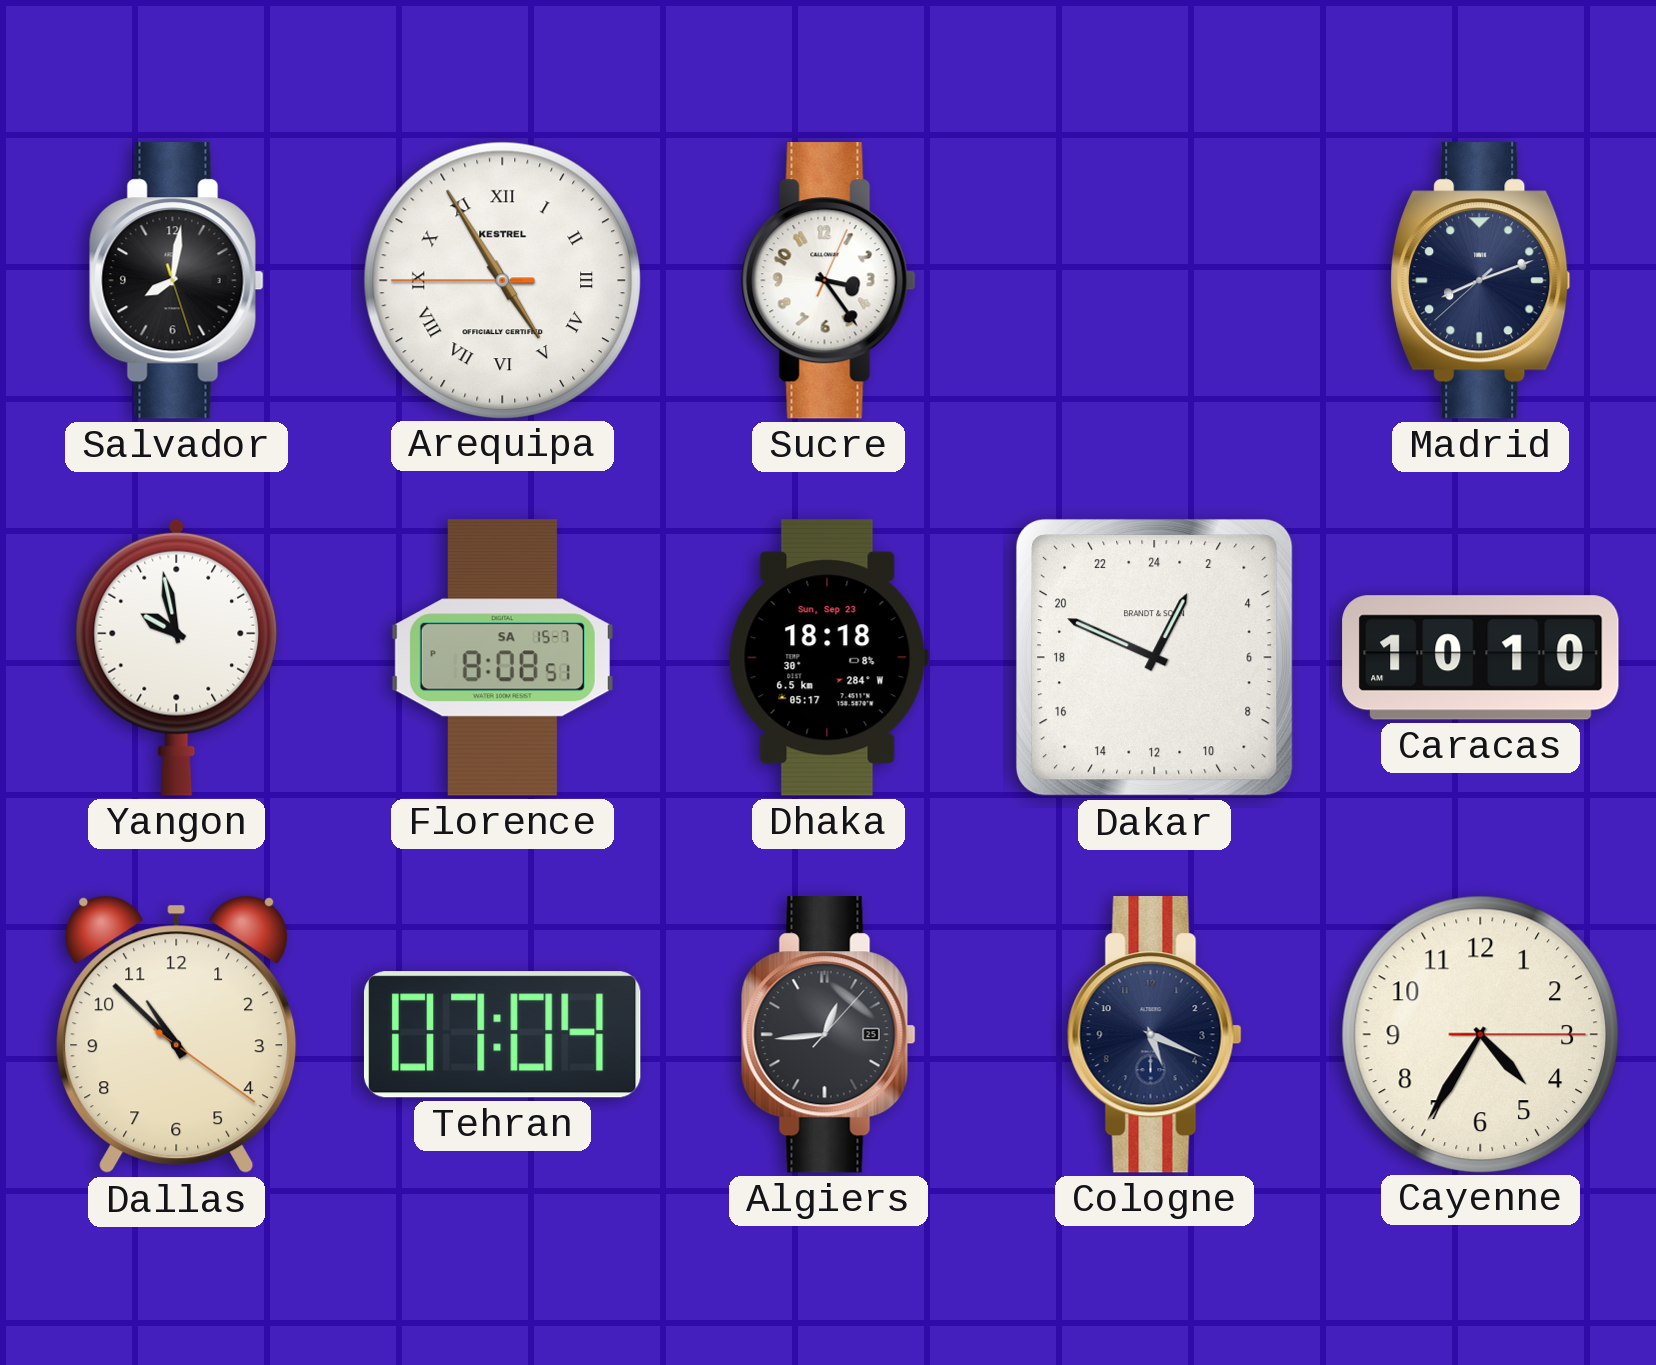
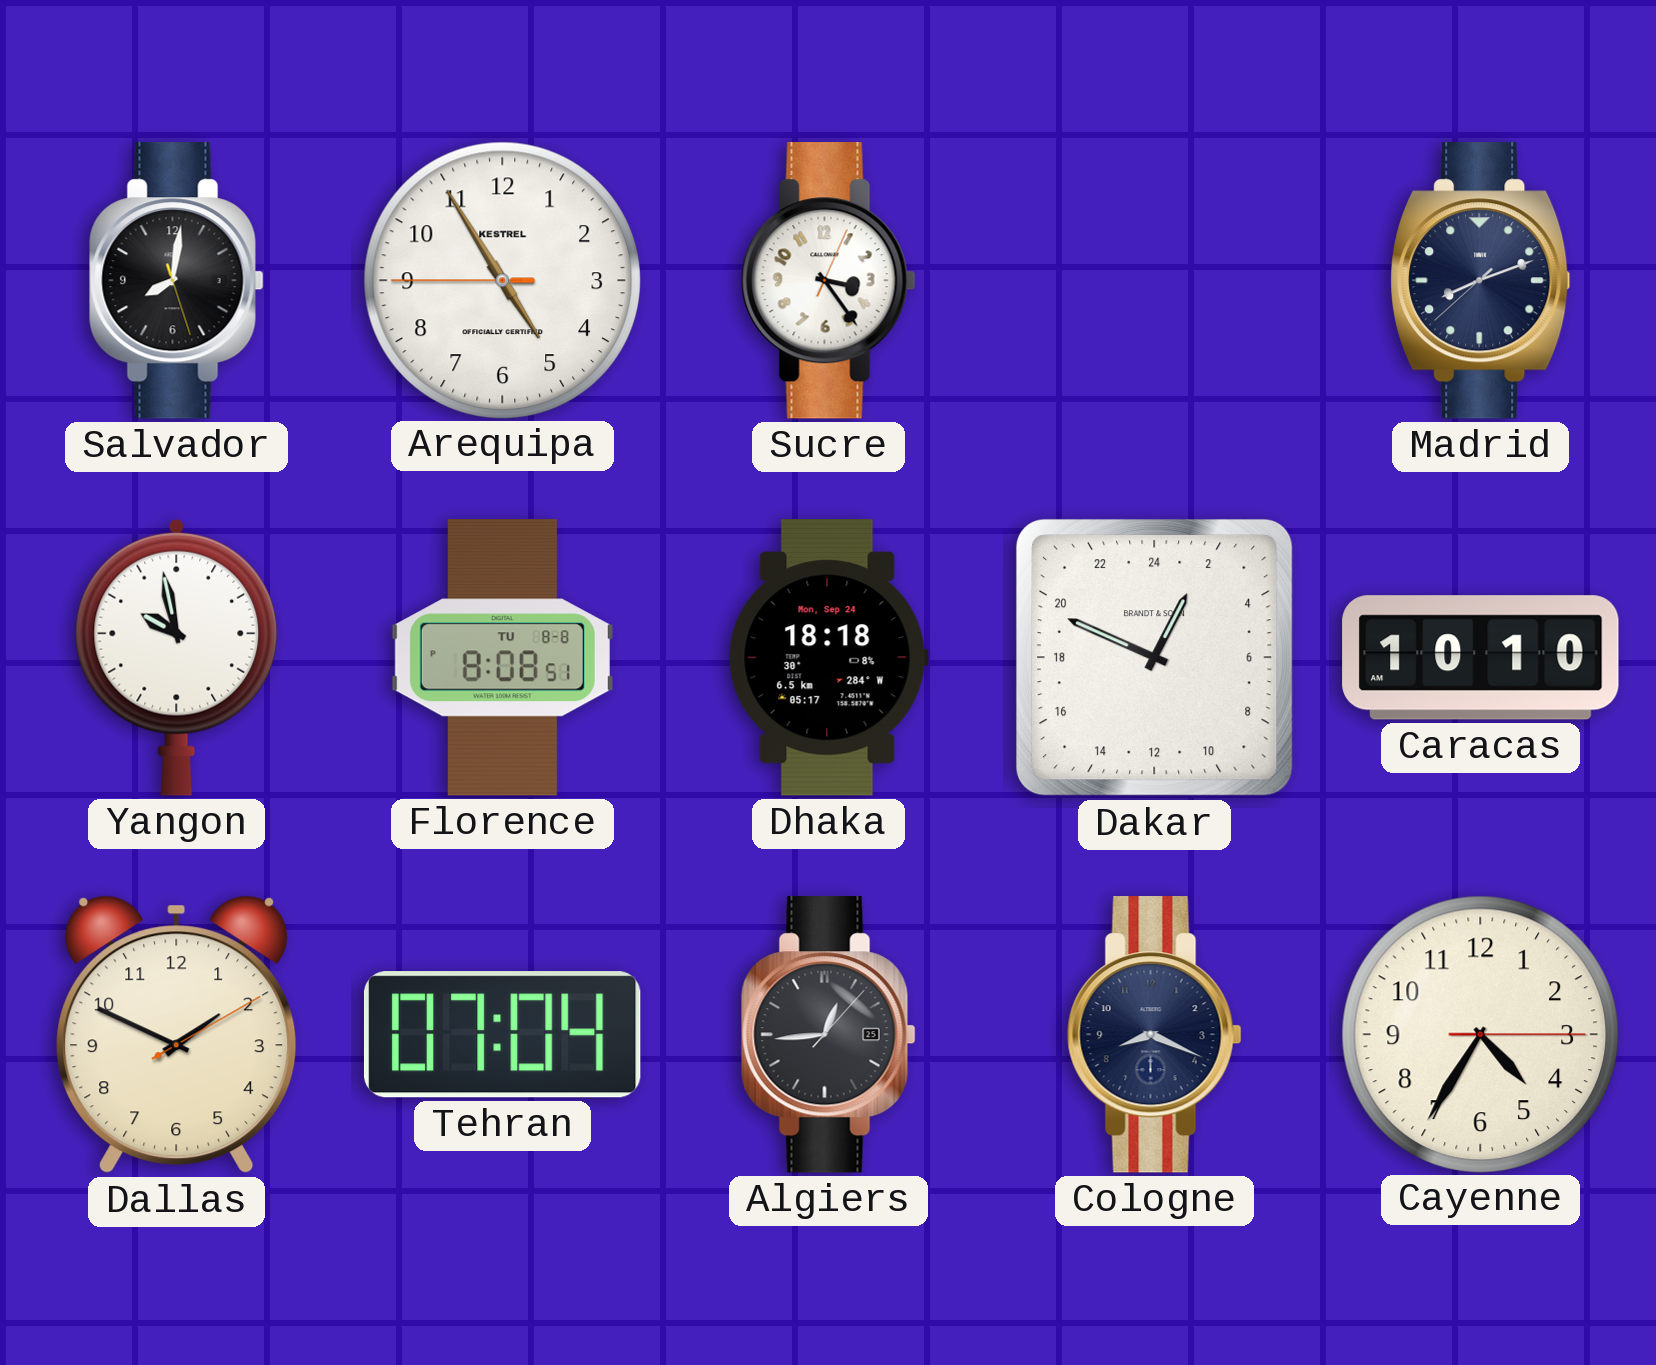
Arequipa numerals: Roman -> Arabic
Florence date: SA 15-7 -> TU 8-8
Dhaka date: Sun, Sep 23 -> Mon, Sep 24
Dallas: 10:52 -> 1:49
Cologne: 5:19 -> 8:19
